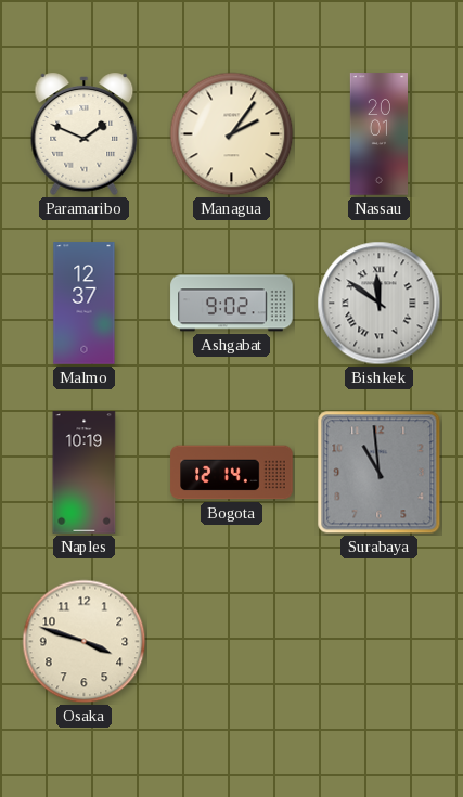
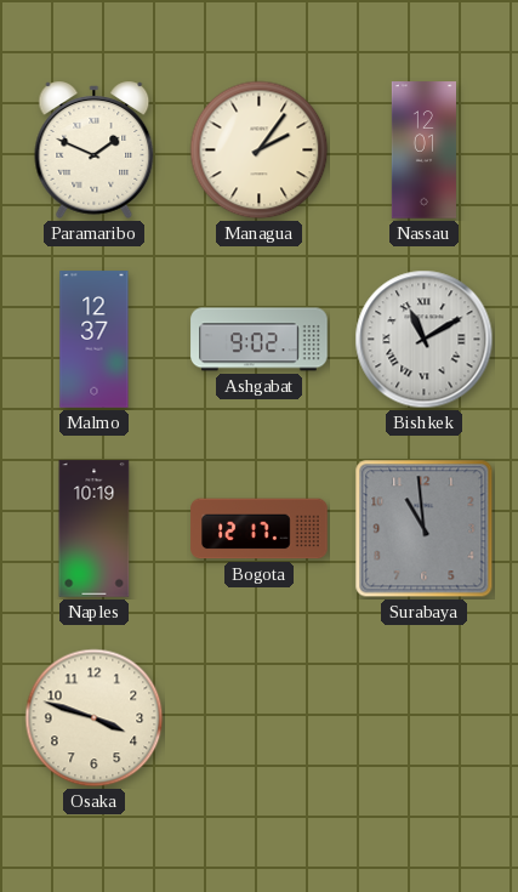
Nassau: 20:01 -> 12:01
Bishkek: 11:51 -> 11:10
Bogota: 12:14 -> 12:17
